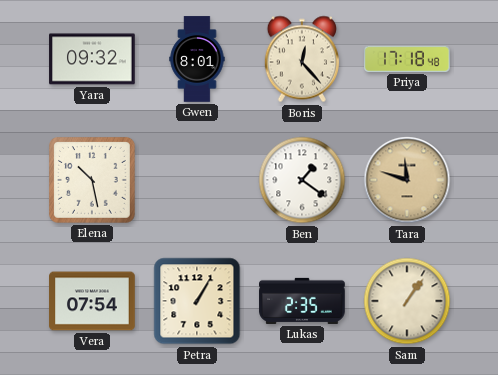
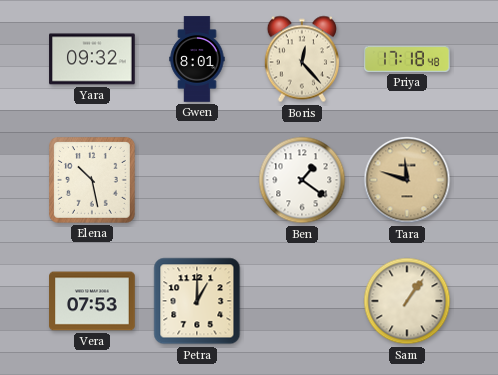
Vera: 07:54 -> 07:53
Petra: 1:05 -> 1:00
Lukas: 2:35 -> none
